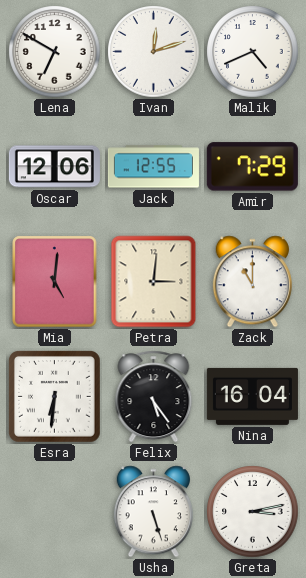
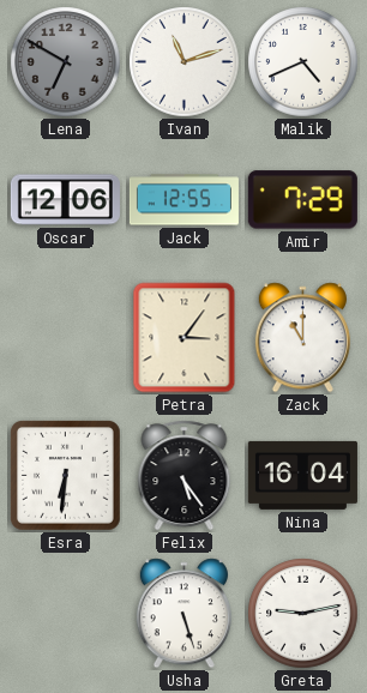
Lena dial: white -> grey
Ivan: 12:12 -> 11:12
Mia: 5:01 -> none
Petra: 3:01 -> 3:06
Greta: 3:13 -> 9:13
